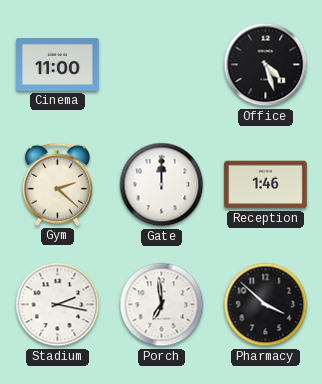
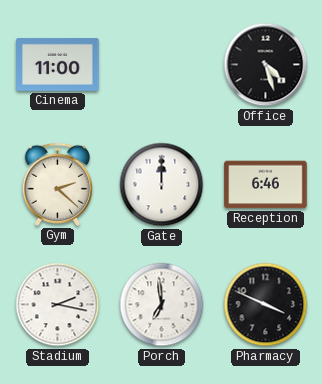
Reception: 1:46 -> 6:46
Pharmacy: 3:52 -> 3:49
